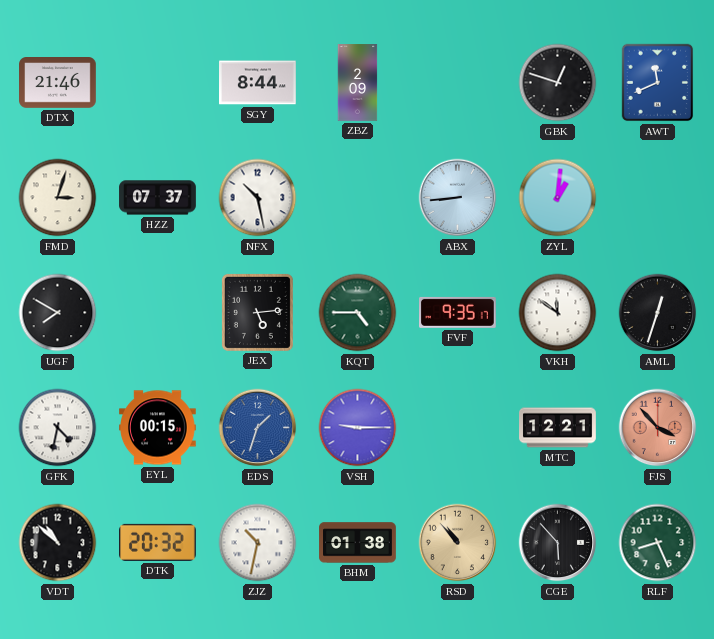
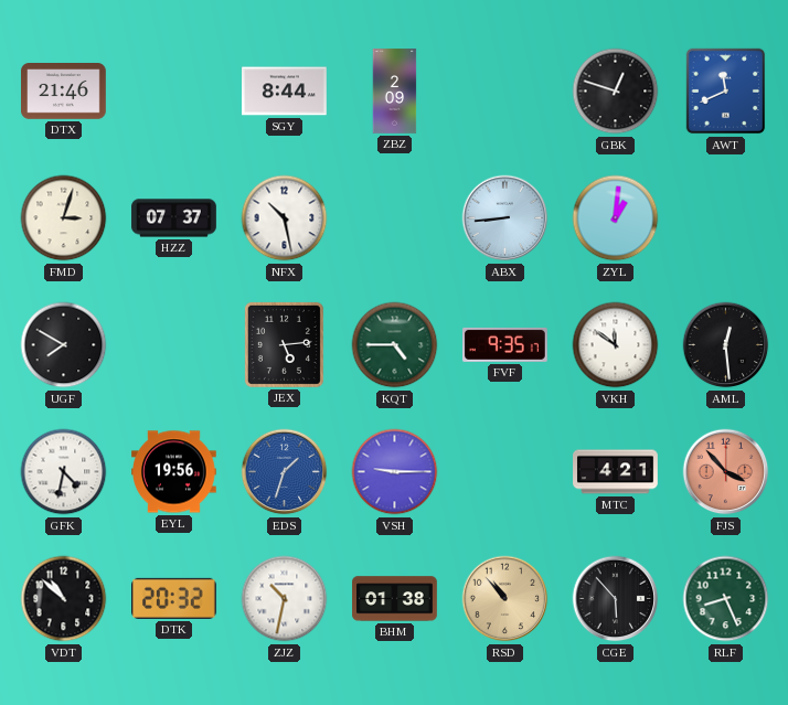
AML: 12:33 -> 12:29
EYL: 00:15 -> 19:56
MTC: 12:21 -> 4:21
